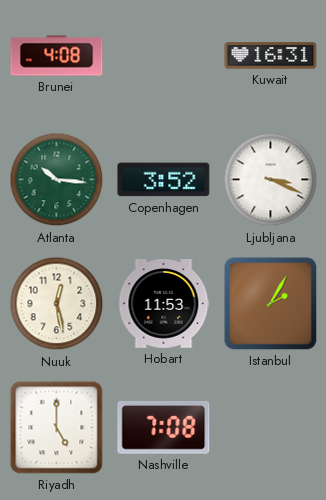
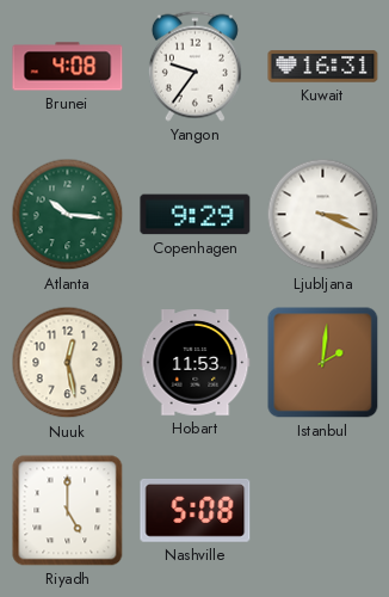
Yangon: none -> 9:36
Copenhagen: 3:52 -> 9:29
Istanbul: 2:05 -> 2:01
Nashville: 7:08 -> 5:08
